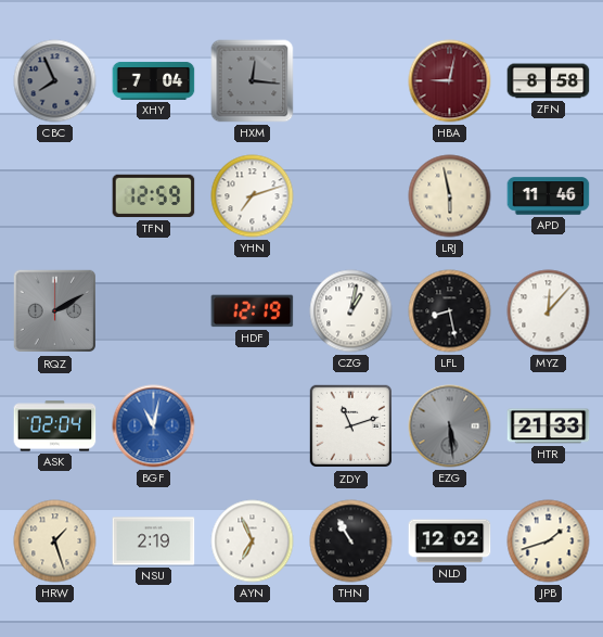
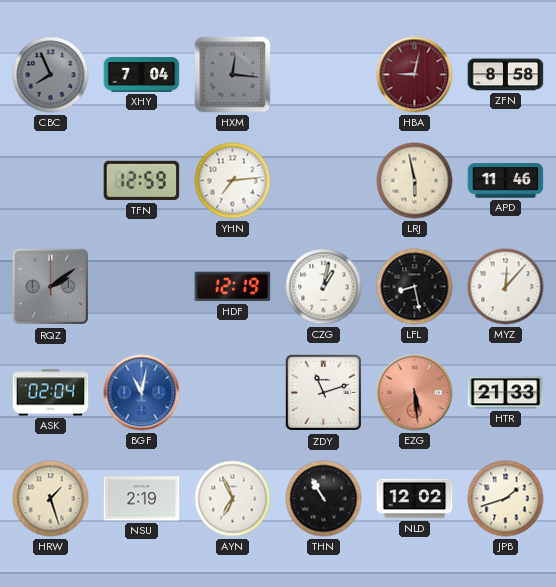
YHN: 7:12 -> 7:14
RQZ: 2:10 -> 2:09
EZG dial: grey -> salmon
